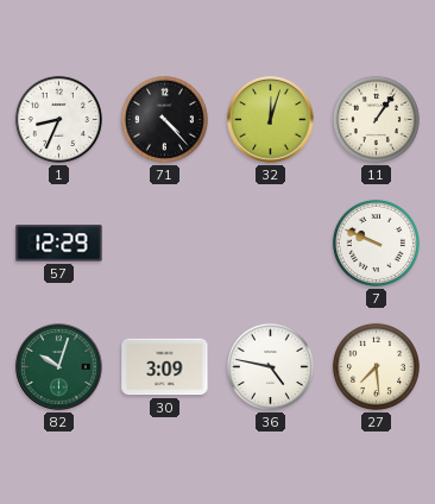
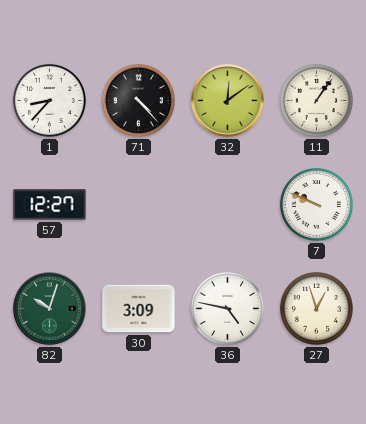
1: 8:34 -> 8:37
32: 12:03 -> 12:09
57: 12:29 -> 12:27
27: 7:29 -> 12:57
